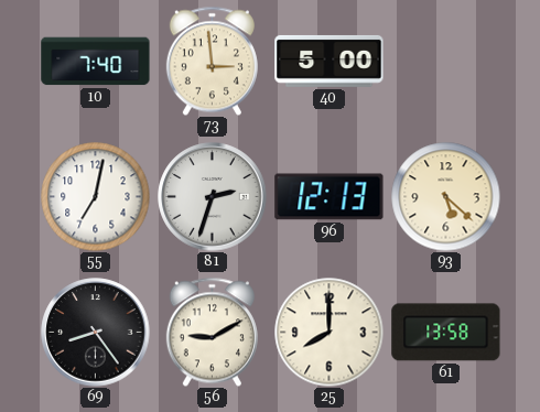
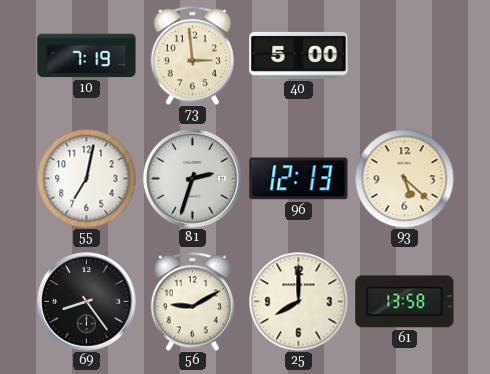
10: 7:40 -> 7:19
